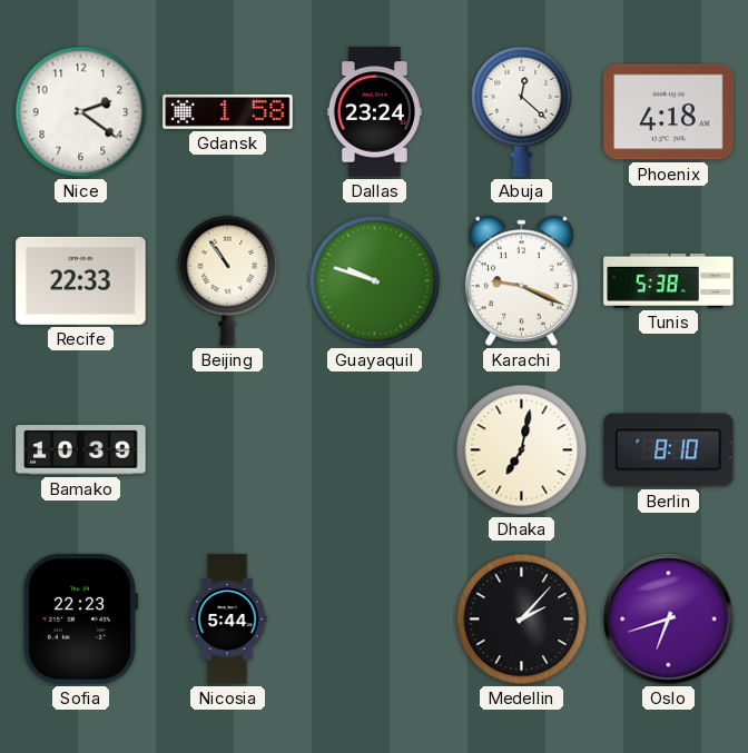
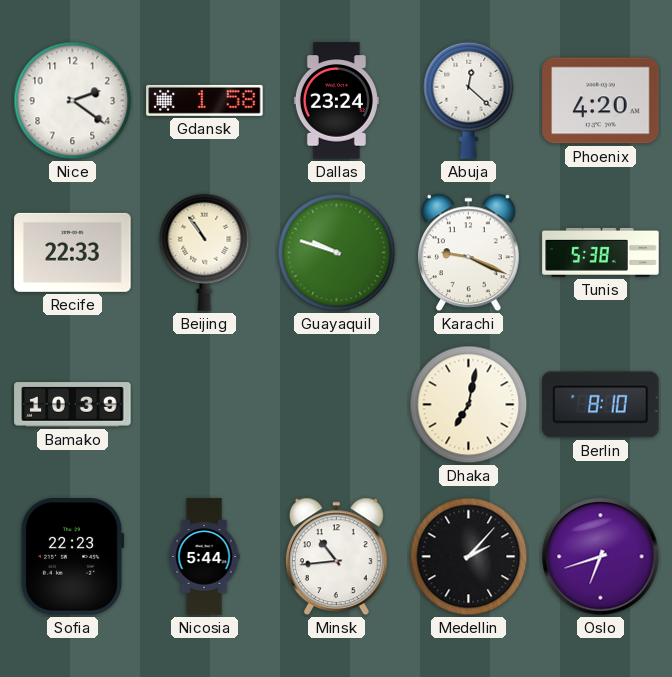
Phoenix: 4:18 -> 4:20
Minsk: none -> 10:44
